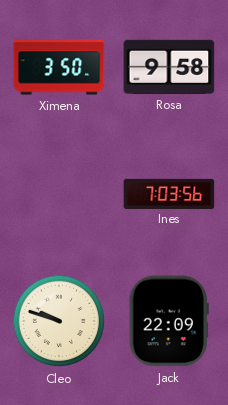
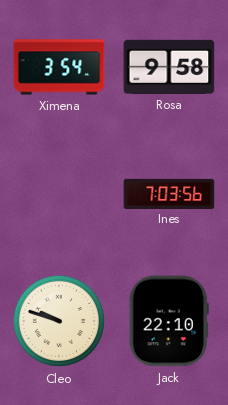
Ximena: 3:50 -> 3:54
Jack: 22:09 -> 22:10
